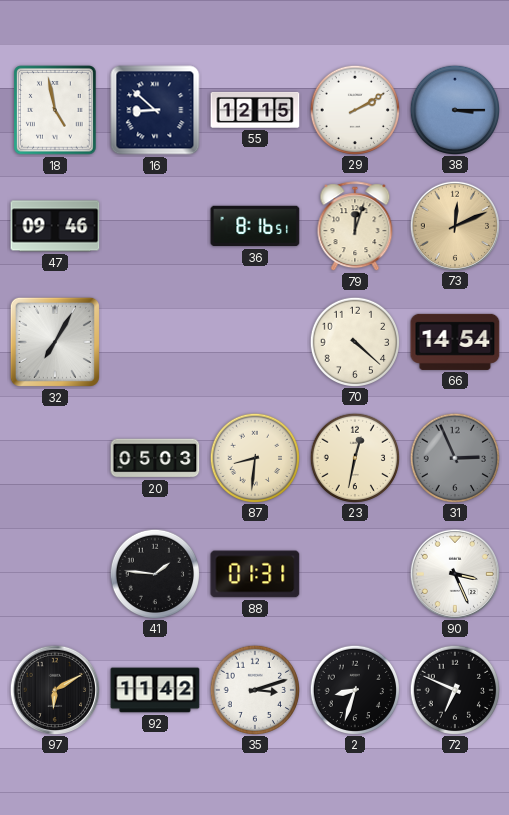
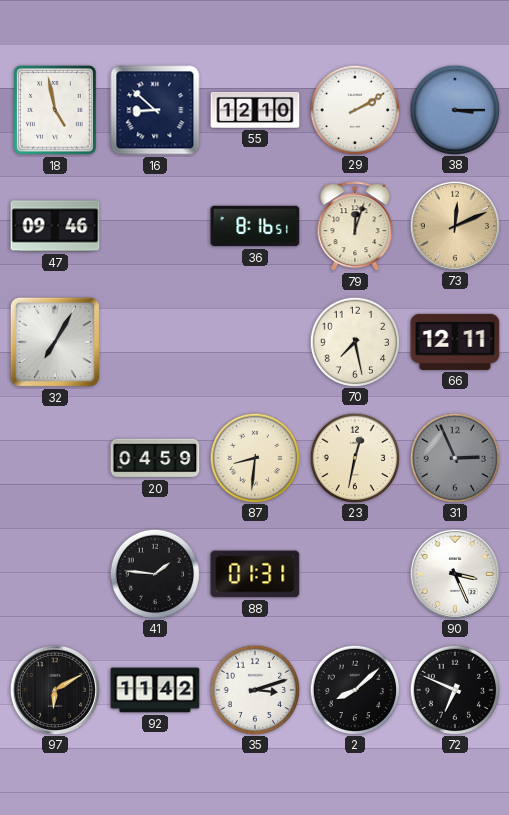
55: 12:15 -> 12:10
70: 4:22 -> 7:28
66: 14:54 -> 12:11
20: 05:03 -> 04:59
2: 8:33 -> 8:08
